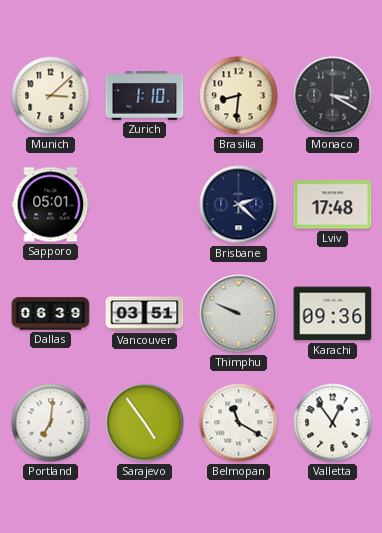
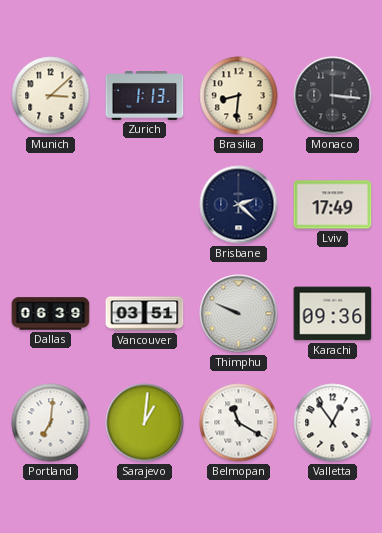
Zurich: 1:10 -> 1:13
Monaco: 3:20 -> 3:16
Sapporo: 05:01 -> none
Lviv: 17:48 -> 17:49
Sarajevo: 4:54 -> 1:01
